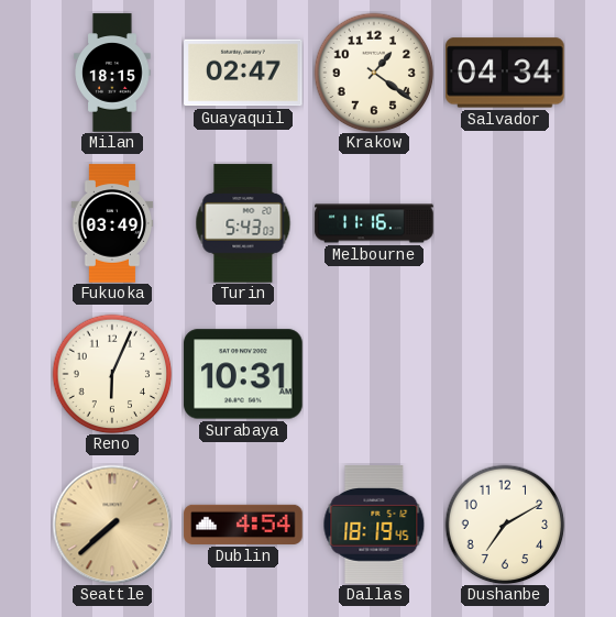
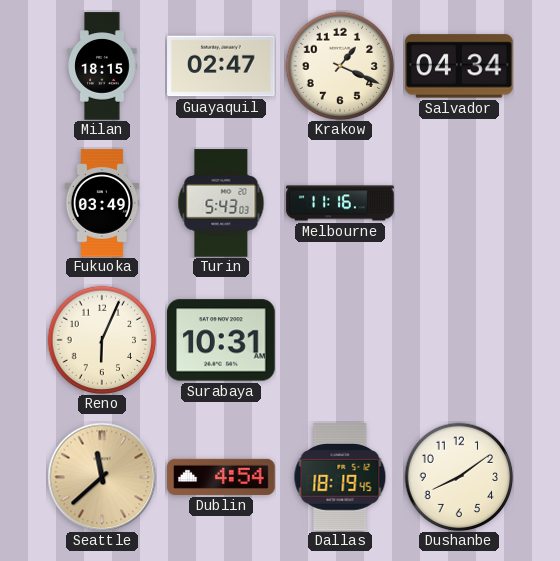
Krakow: 1:21 -> 1:19
Seattle: 7:38 -> 11:38
Dushanbe: 7:10 -> 8:09
